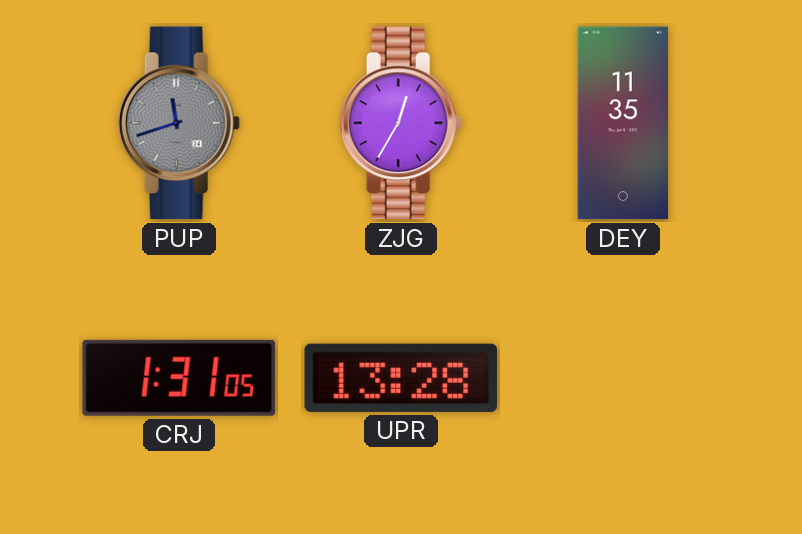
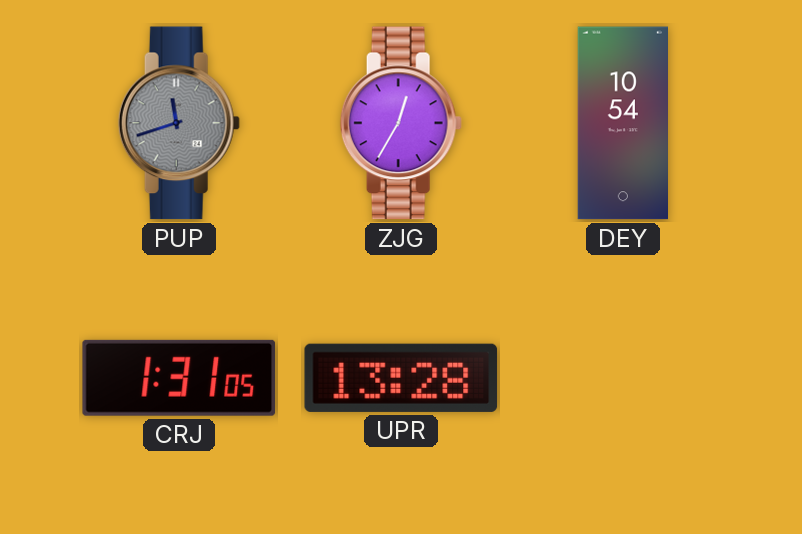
DEY: 11:35 -> 10:54
